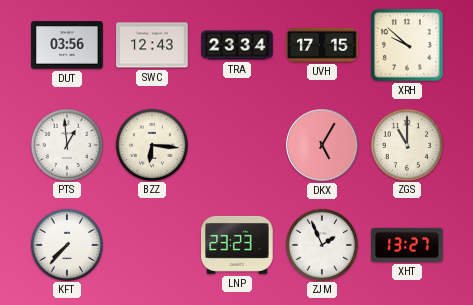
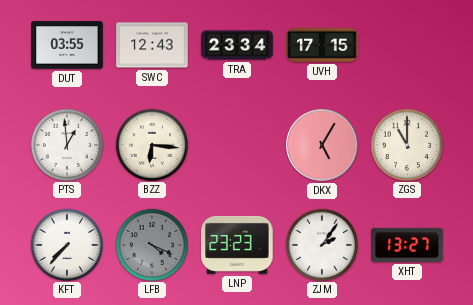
DUT: 03:56 -> 03:55
XRH: 9:52 -> none
LFB: none -> 4:19
ZJM: 1:56 -> 2:06
